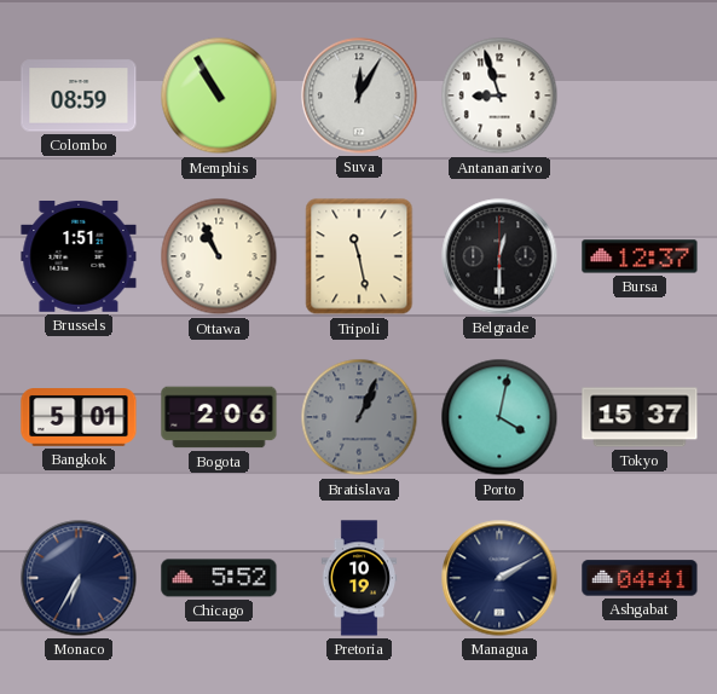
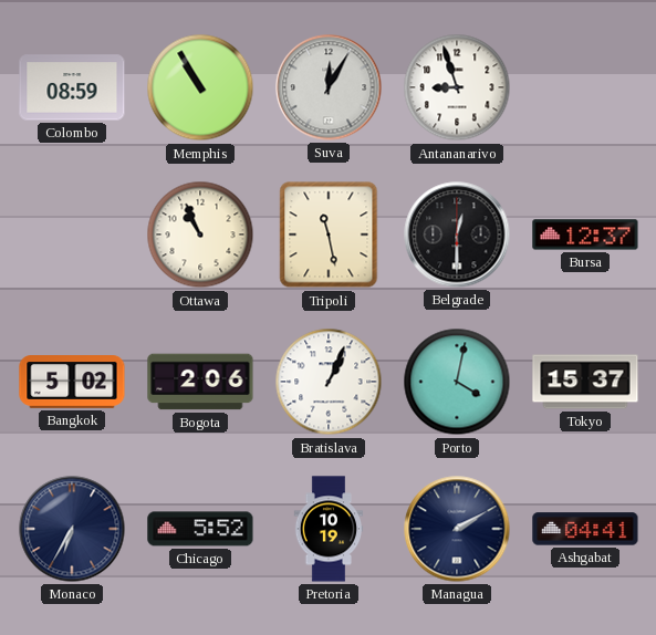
Brussels: 1:51 -> none
Bangkok: 5:01 -> 5:02
Bratislava dial: grey -> white
